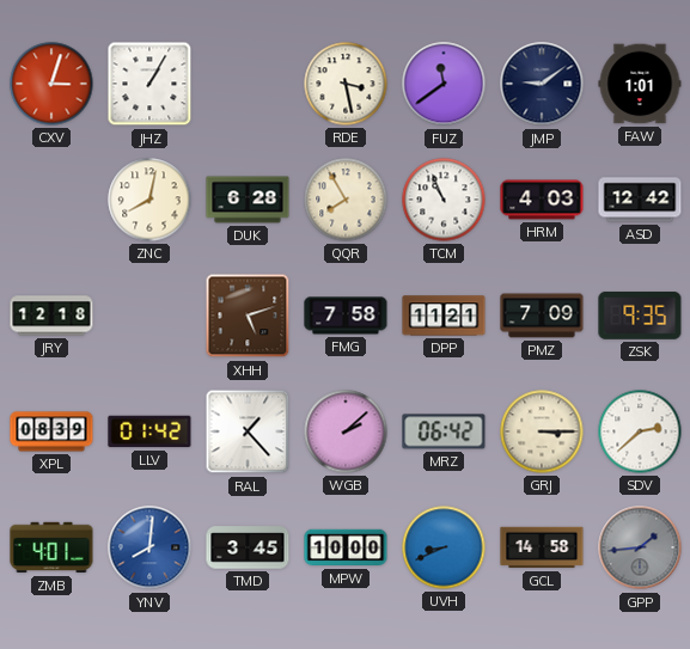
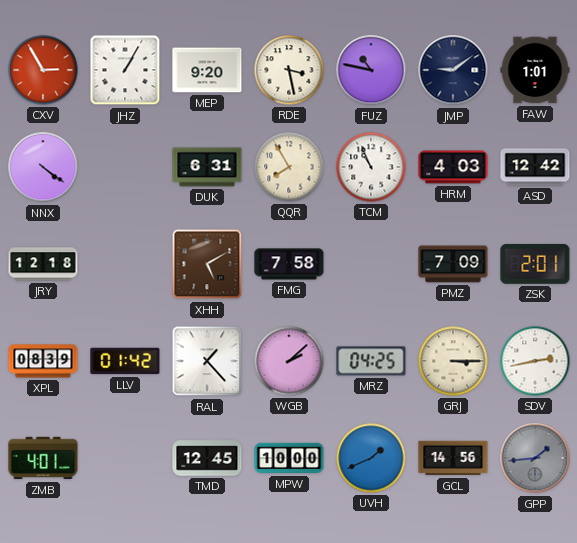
CXV: 3:03 -> 2:55
MEP: none -> 9:20
FUZ: 11:39 -> 10:47
NNX: none -> 4:21
ZNC: 8:02 -> none
DUK: 6:28 -> 6:31
XHH: 5:12 -> 5:10
DPP: 11:21 -> none
ZSK: 9:35 -> 2:01
MRZ: 06:42 -> 04:25
SDV: 2:38 -> 2:43
YNV: 8:01 -> none
TMD: 3:45 -> 12:45
UVH: 8:41 -> 1:41
GCL: 14:58 -> 14:56
